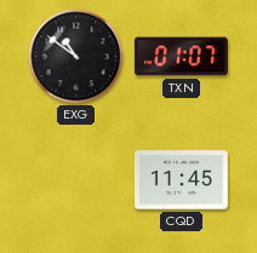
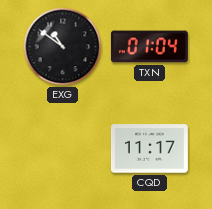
TXN: 01:07 -> 01:04
CQD: 11:45 -> 11:17
